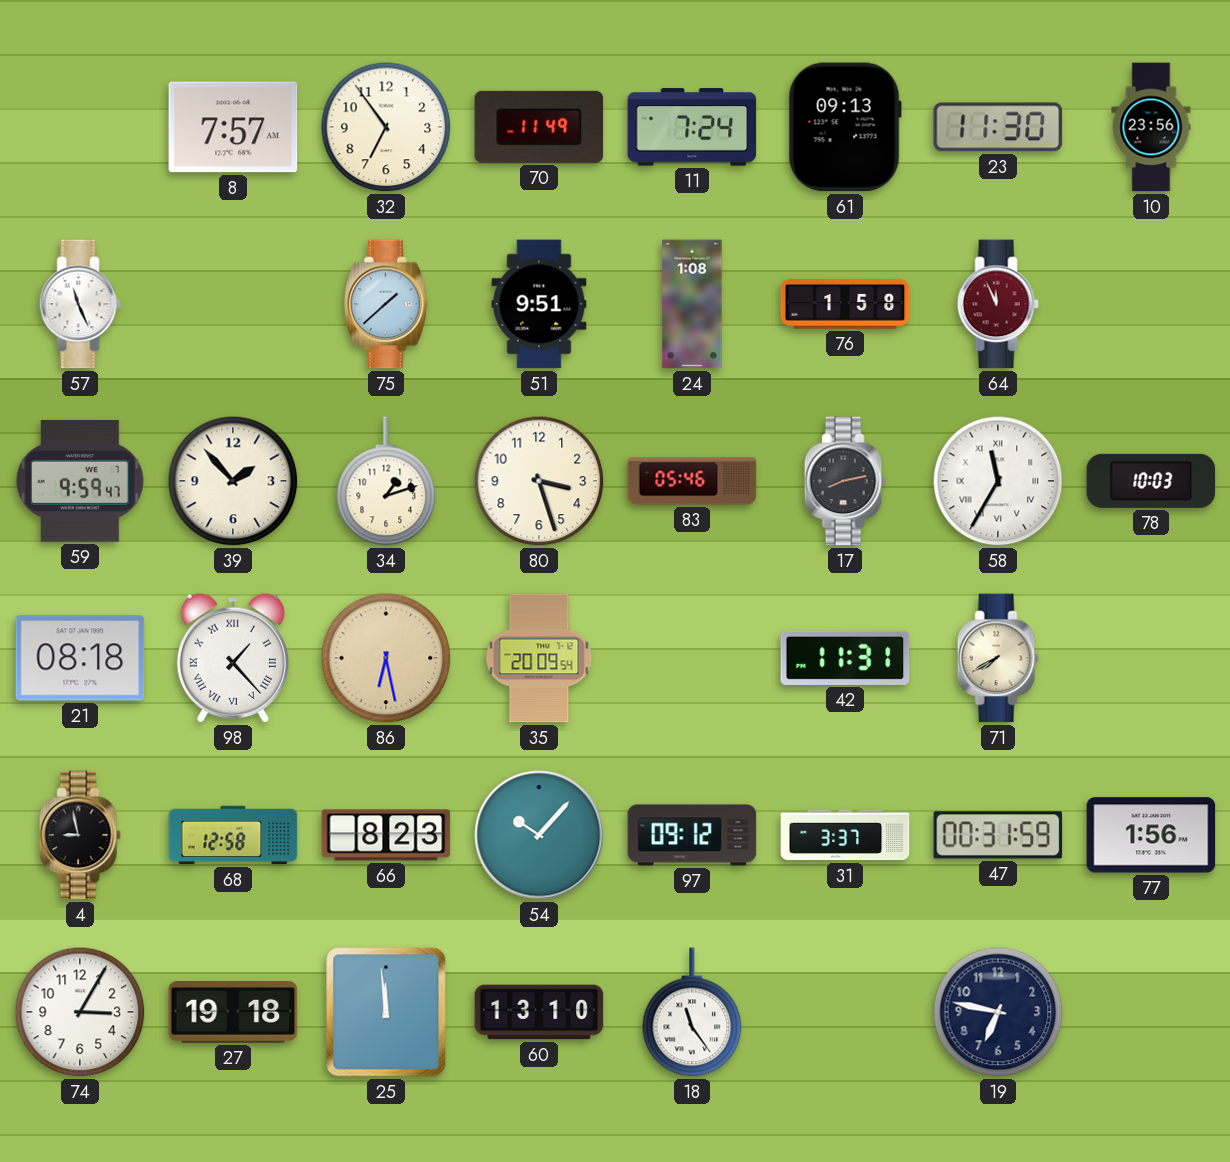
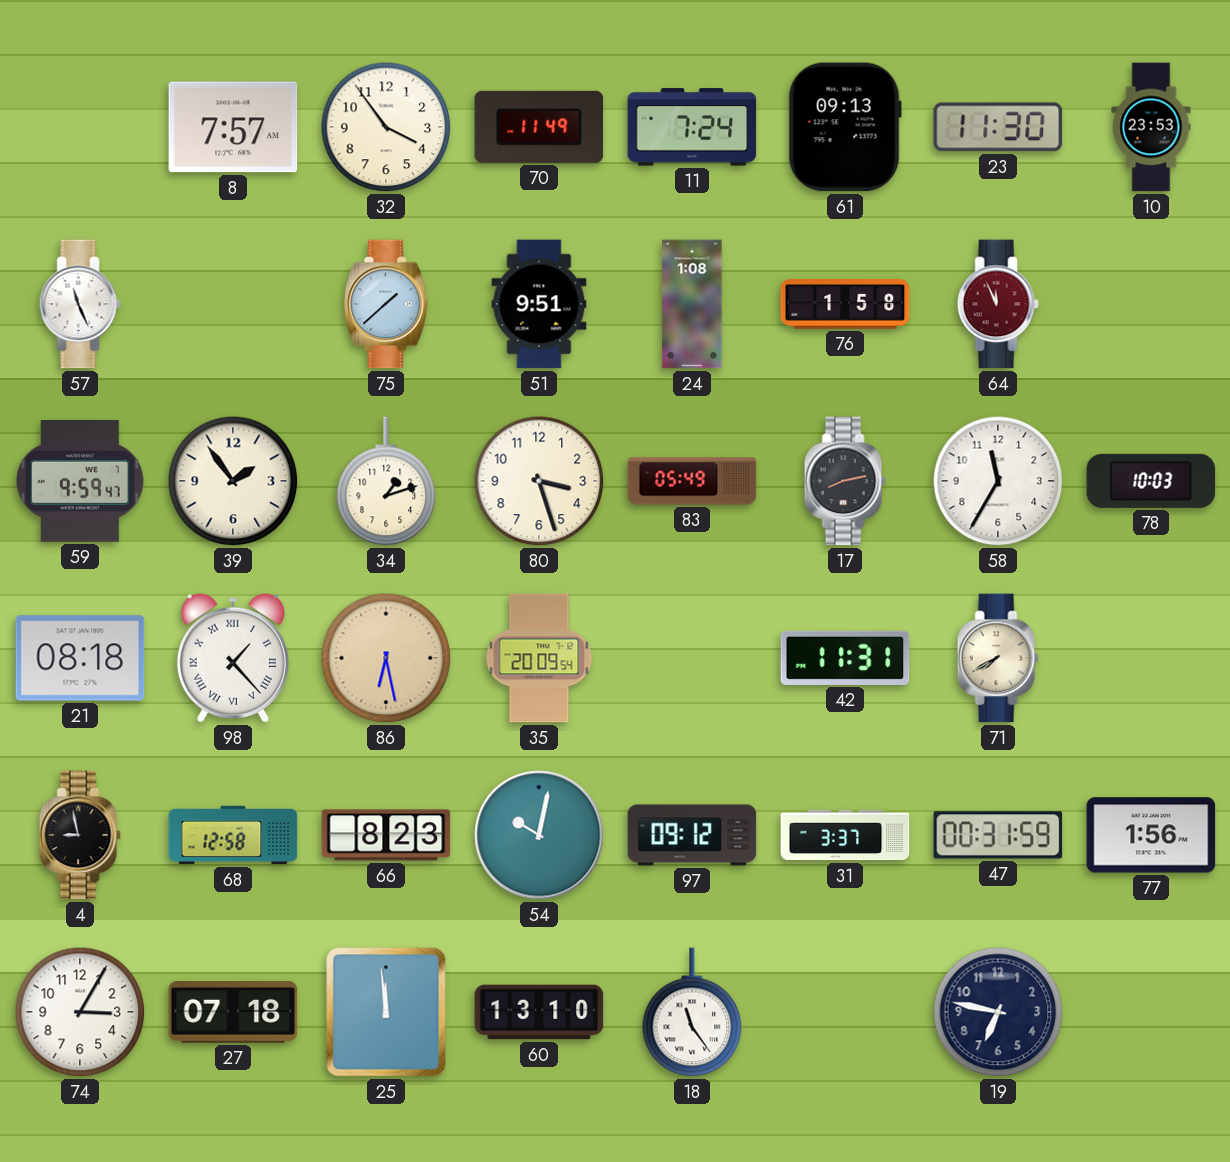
32: 6:54 -> 3:54
10: 23:56 -> 23:53
39: 1:53 -> 1:54
83: 05:46 -> 05:49
58 numerals: Roman -> Arabic
54: 10:07 -> 10:02
27: 19:18 -> 07:18
